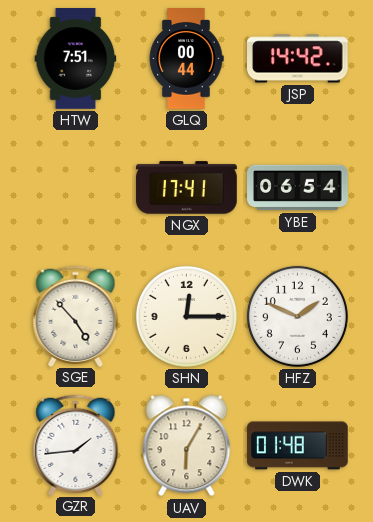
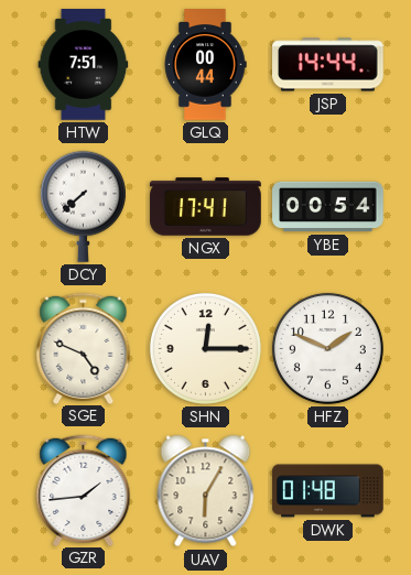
JSP: 14:42 -> 14:44
DCY: none -> 7:38
YBE: 06:54 -> 00:54
SGE: 4:53 -> 4:49
